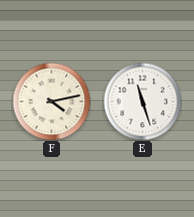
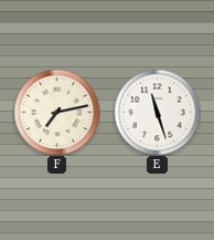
F: 4:13 -> 7:13
